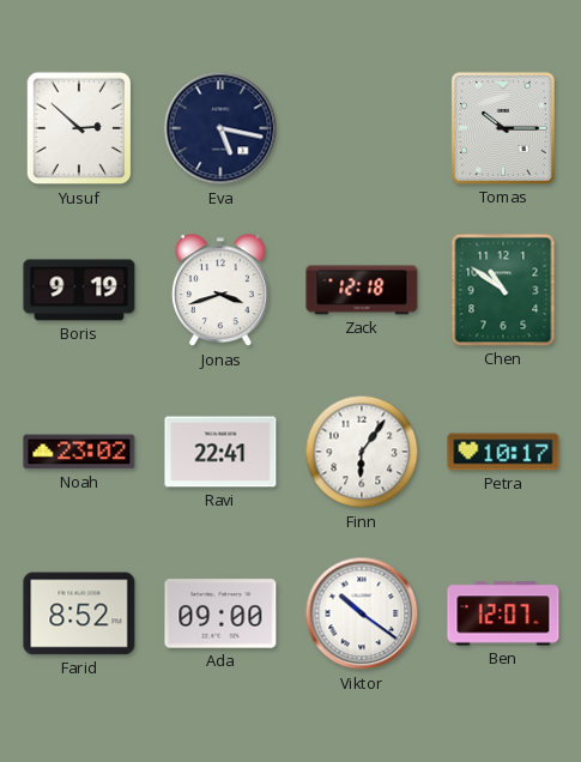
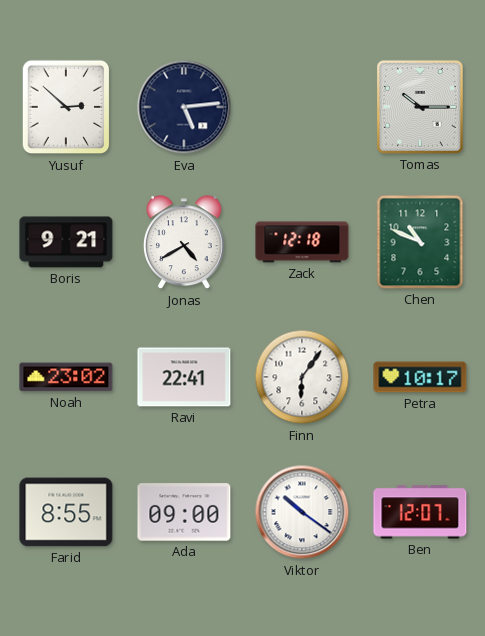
Eva: 5:17 -> 5:14
Boris: 9:19 -> 9:21
Jonas: 3:42 -> 4:40
Chen: 10:51 -> 10:49
Farid: 8:52 -> 8:55
